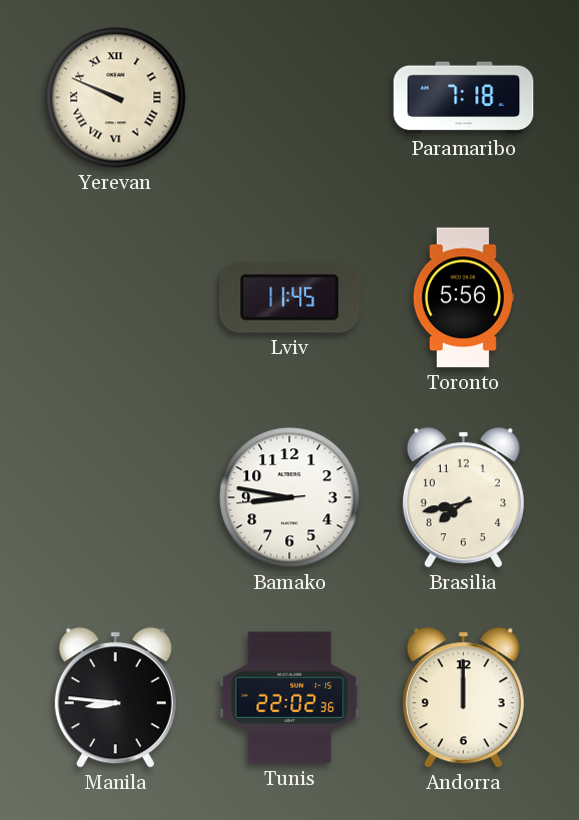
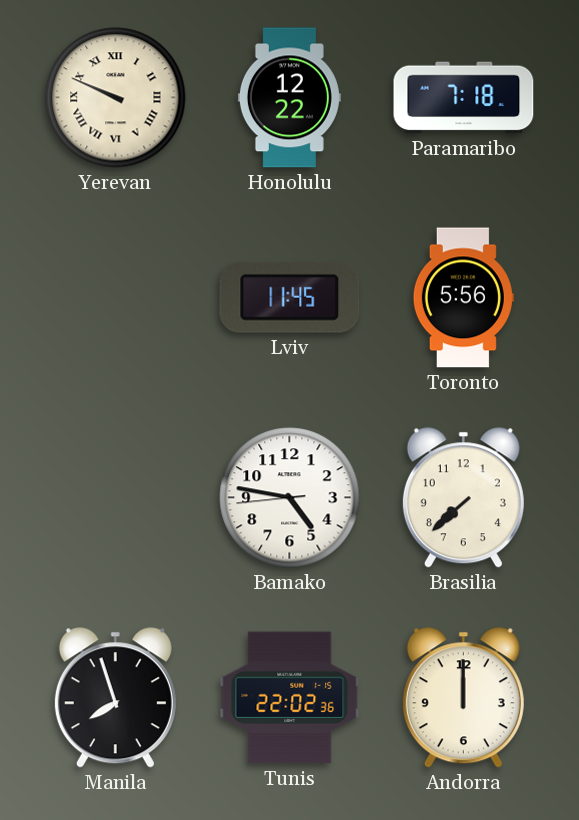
Honolulu: none -> 12:22
Bamako: 8:46 -> 4:46
Brasilia: 7:43 -> 7:38
Manila: 8:46 -> 7:57
